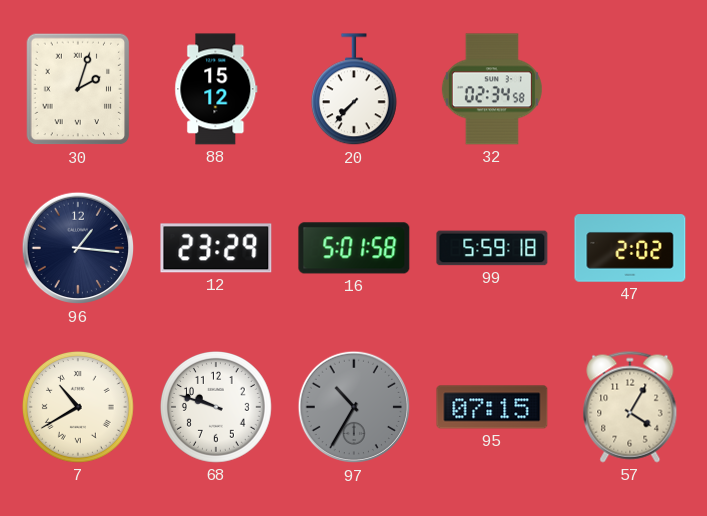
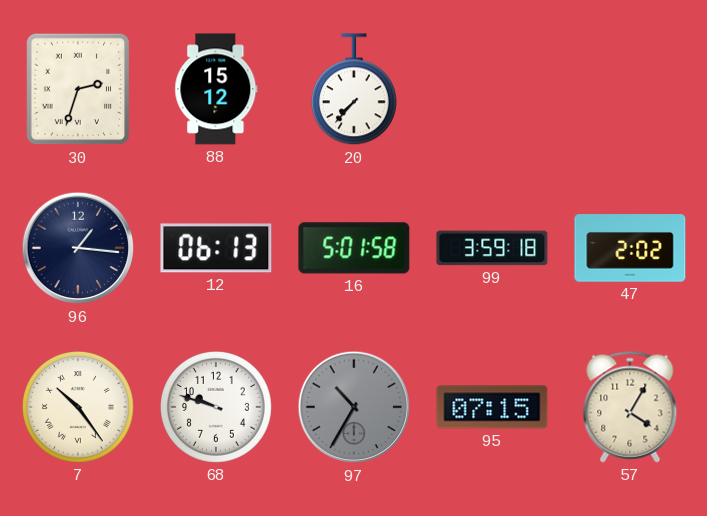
30: 2:03 -> 2:33
32: 02:34 -> none
12: 23:29 -> 06:13
99: 5:59 -> 3:59
7: 10:40 -> 10:24
